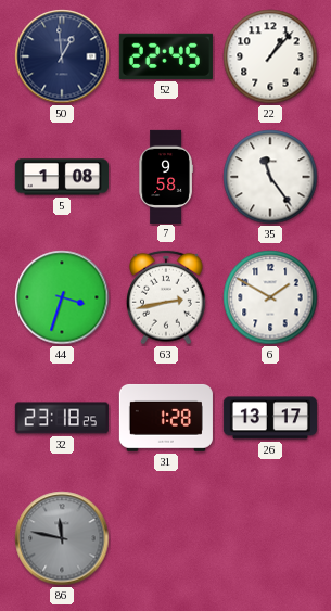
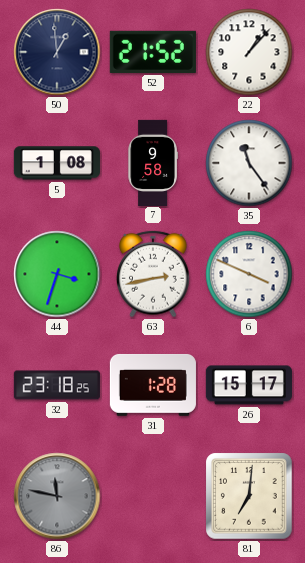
52: 22:45 -> 21:52
6: 1:50 -> 3:49
26: 13:17 -> 15:17
81: none -> 7:01
